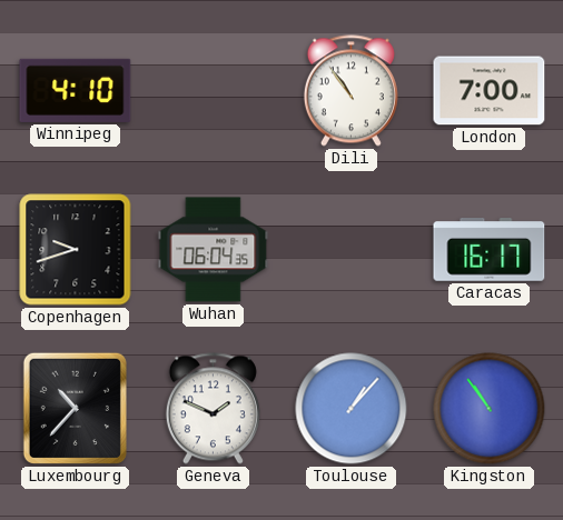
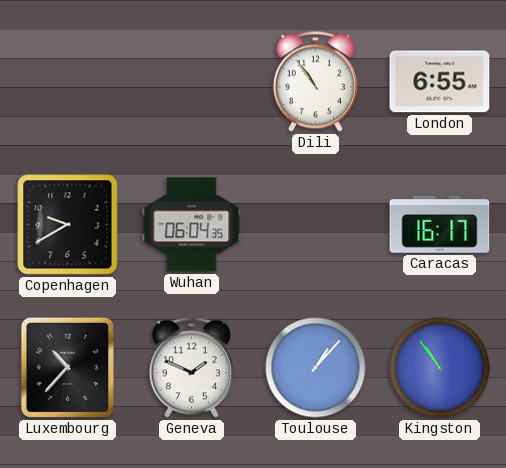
Winnipeg: 4:10 -> none
London: 7:00 -> 6:55
Copenhagen: 9:42 -> 9:40
